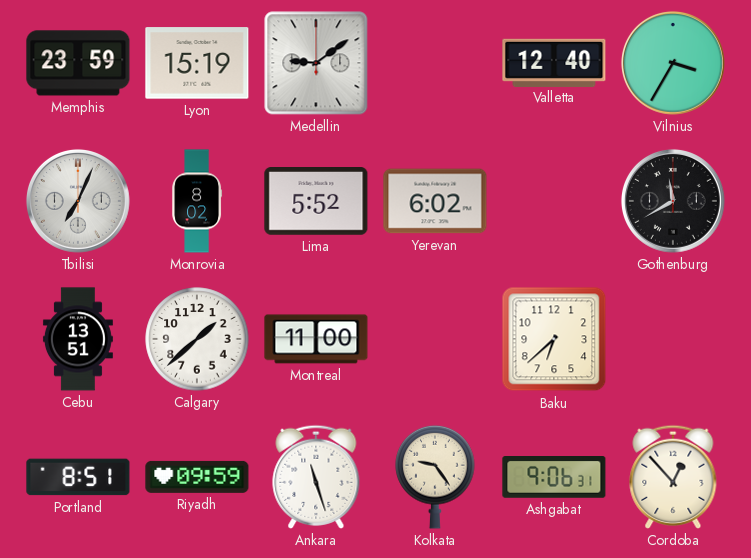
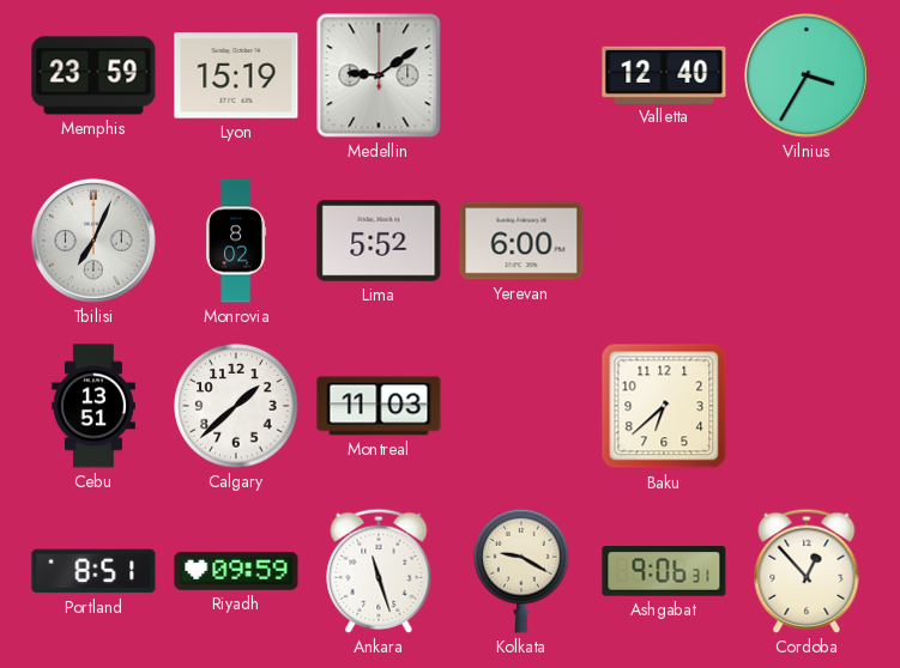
Yerevan: 6:02 -> 6:00
Gothenburg: 11:40 -> none
Montreal: 11:00 -> 11:03
Kolkata: 9:24 -> 9:20
